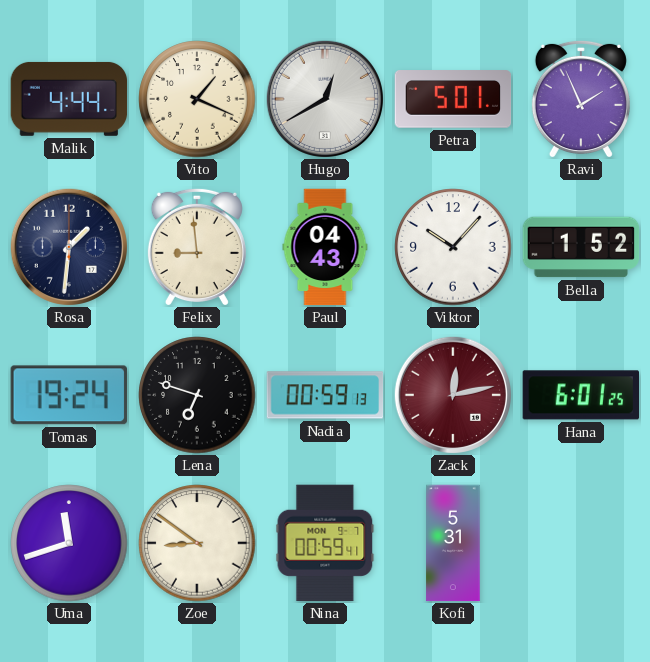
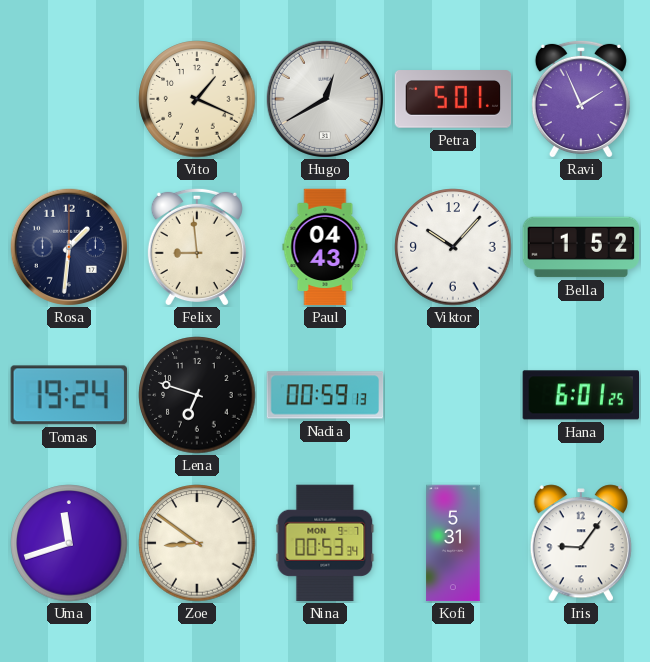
Malik: 4:44 -> none
Zack: 12:13 -> none
Nina: 00:59 -> 00:53
Iris: none -> 9:06
